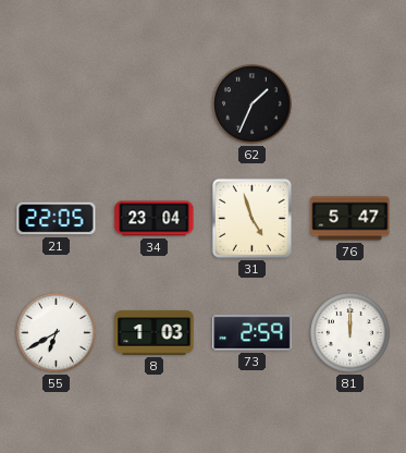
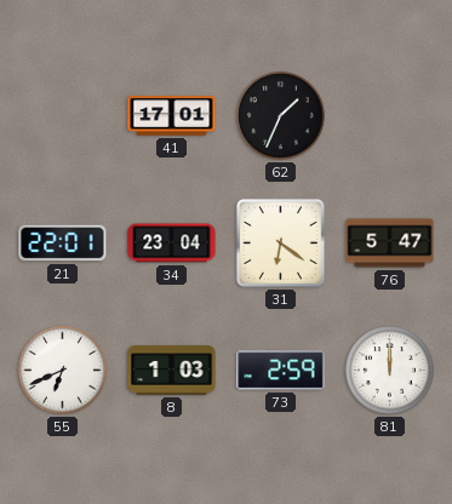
41: none -> 17:01
21: 22:05 -> 22:01
31: 4:57 -> 6:21
55: 6:40 -> 6:41
